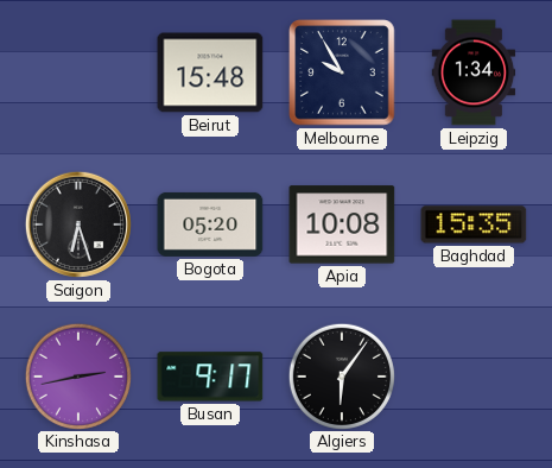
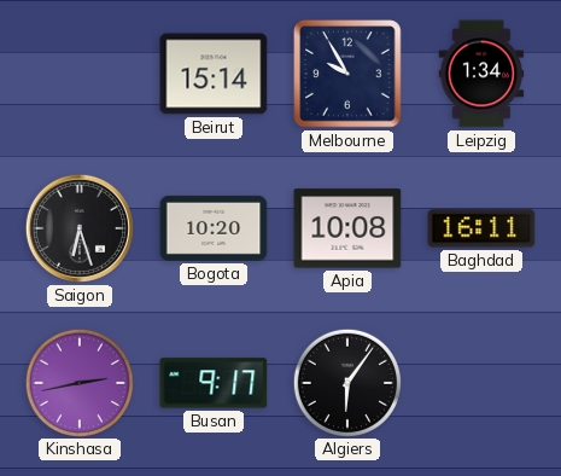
Beirut: 15:48 -> 15:14
Bogota: 05:20 -> 10:20
Baghdad: 15:35 -> 16:11
